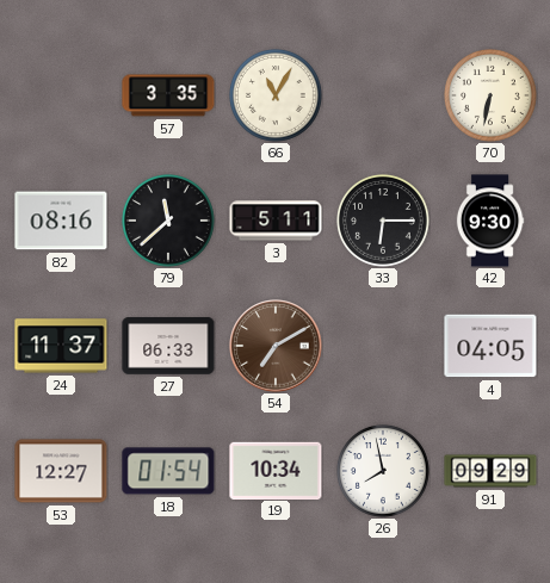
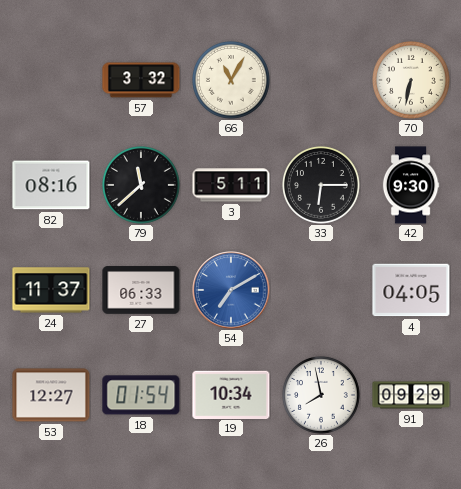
57: 3:35 -> 3:32
54 dial: brown -> blue
